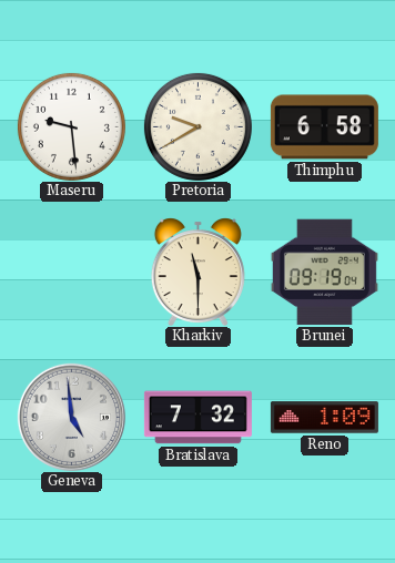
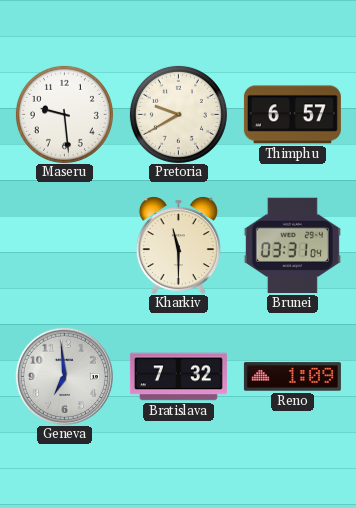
Thimphu: 6:58 -> 6:57
Brunei: 09:19 -> 03:31
Geneva: 4:59 -> 6:59
